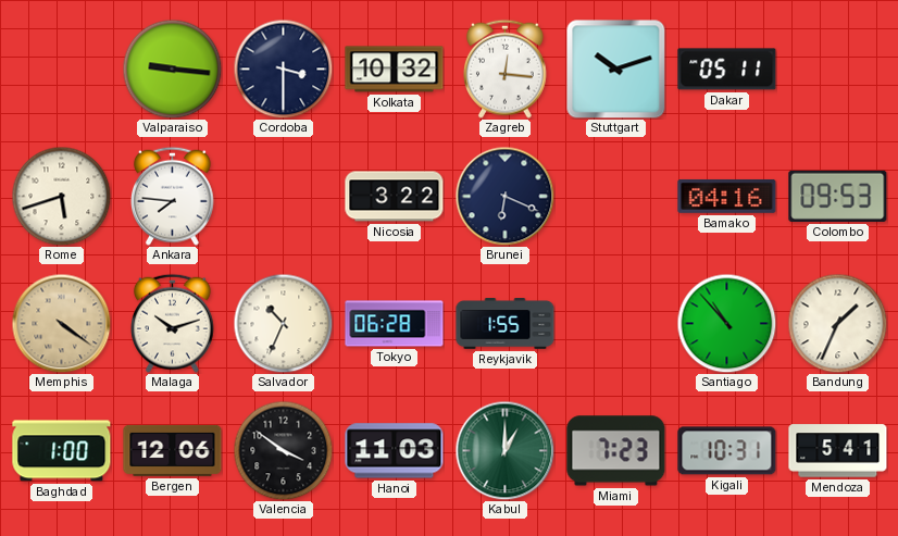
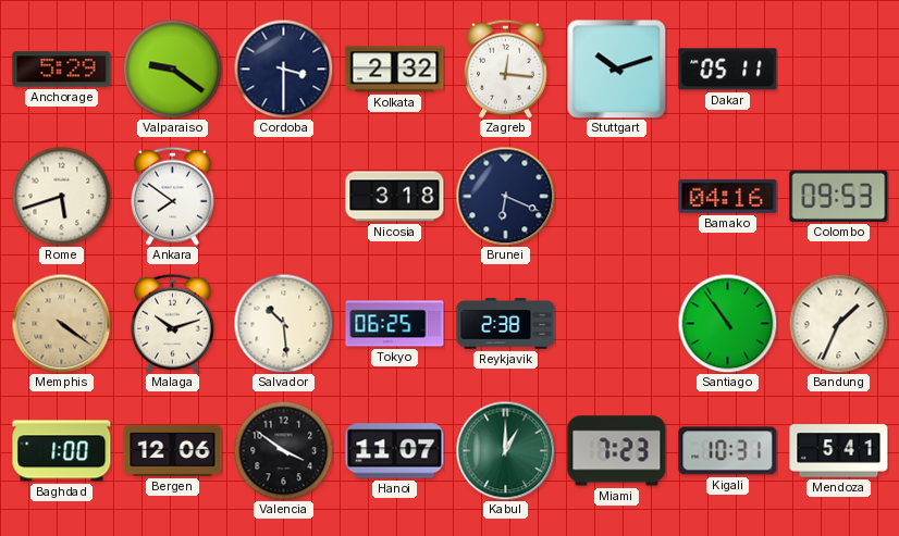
Anchorage: none -> 5:29
Valparaiso: 9:16 -> 9:21
Kolkata: 10:32 -> 2:32
Ankara: 7:46 -> 7:51
Nicosia: 3:22 -> 3:18
Salvador: 10:34 -> 10:29
Tokyo: 06:28 -> 06:25
Reykjavik: 1:55 -> 2:38
Santiago: 10:53 -> 10:54
Hanoi: 11:03 -> 11:07
